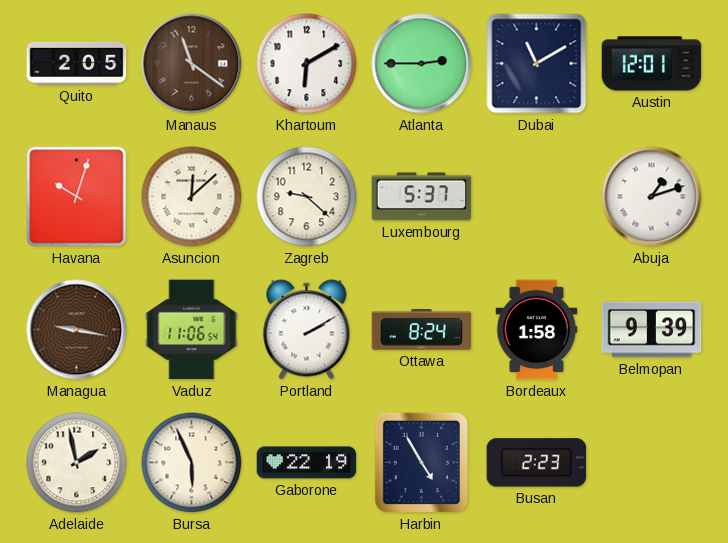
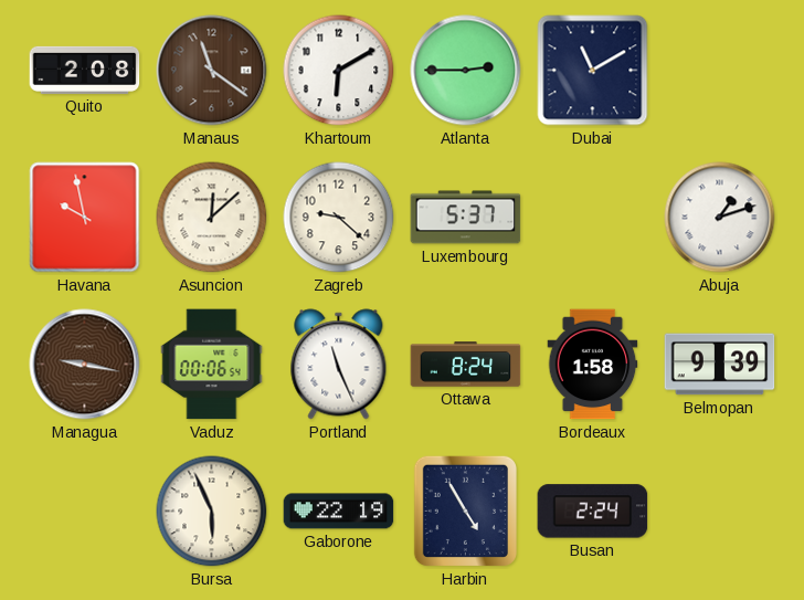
Quito: 2:05 -> 2:08
Austin: 12:01 -> none
Havana: 10:03 -> 9:58
Vaduz: 11:06 -> 00:06
Portland: 2:10 -> 11:26
Adelaide: 1:58 -> none
Busan: 2:23 -> 2:24
